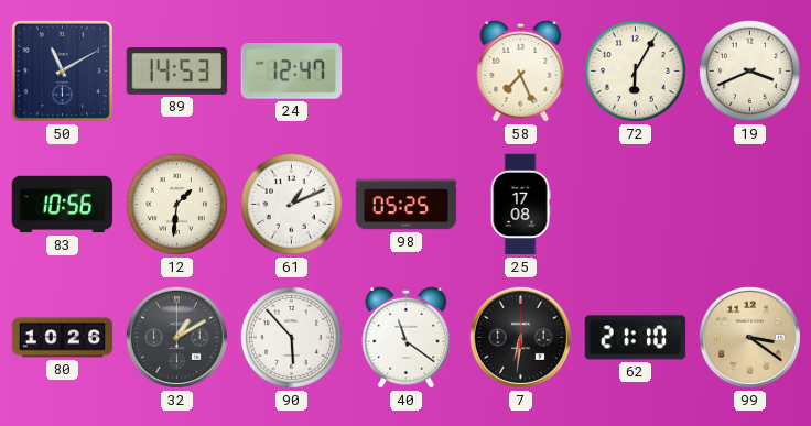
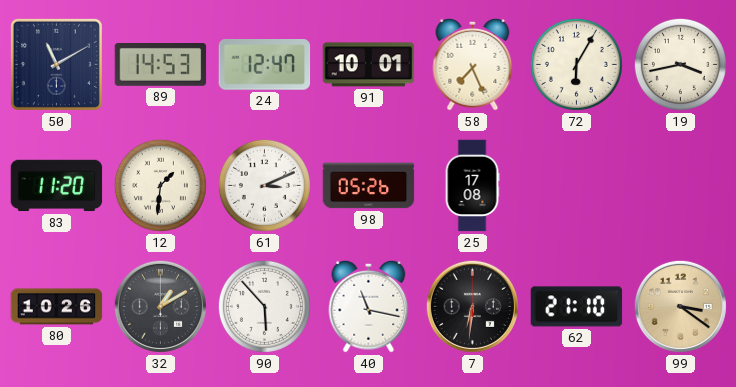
91: none -> 10:01
19: 3:41 -> 3:43
83: 10:56 -> 11:20
61: 1:11 -> 3:11
98: 05:25 -> 05:26
40: 11:21 -> 11:17
